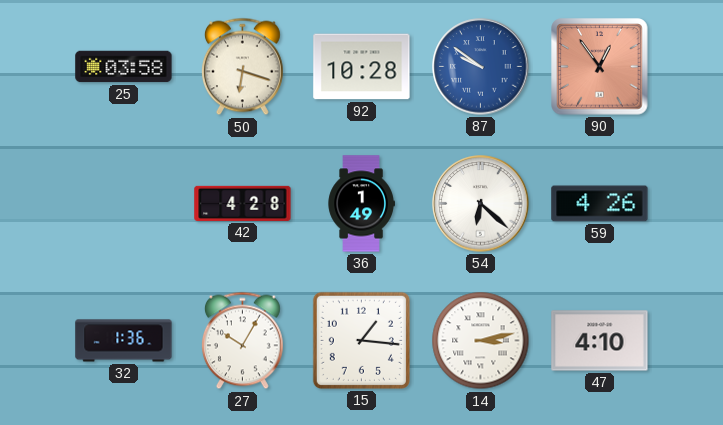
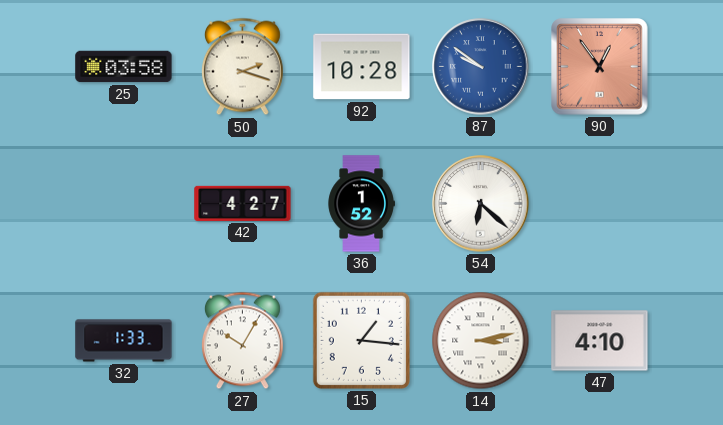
50: 6:18 -> 2:18
42: 4:28 -> 4:27
36: 1:49 -> 1:52
59: 4:26 -> none
32: 1:36 -> 1:33
